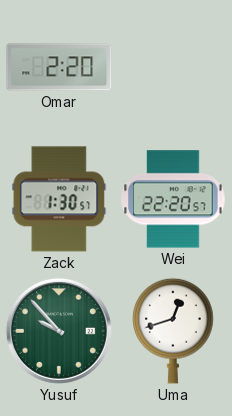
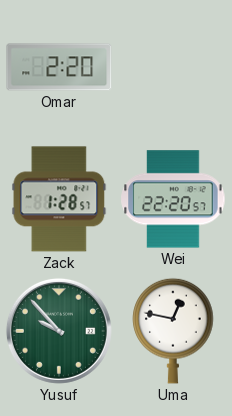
Zack: 1:30 -> 1:28
Uma: 12:42 -> 12:47
